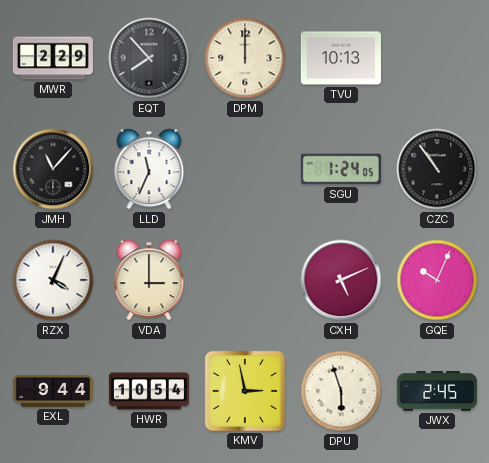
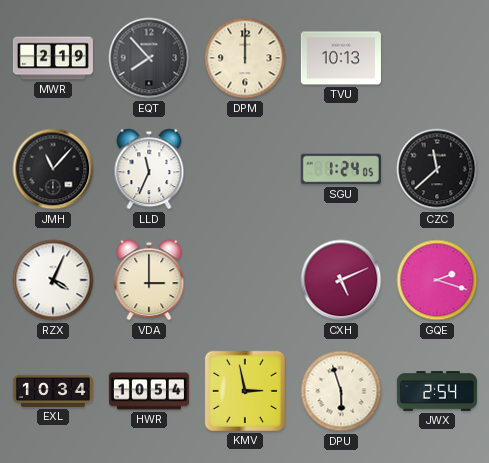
MWR: 2:29 -> 2:19
CZC: 10:54 -> 11:38
GQE: 10:04 -> 2:18
EXL: 9:44 -> 10:34
JWX: 2:45 -> 2:54
